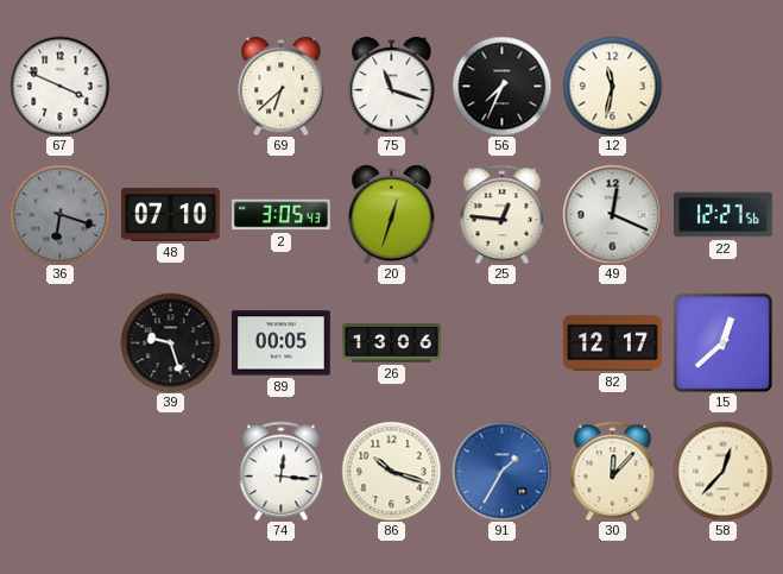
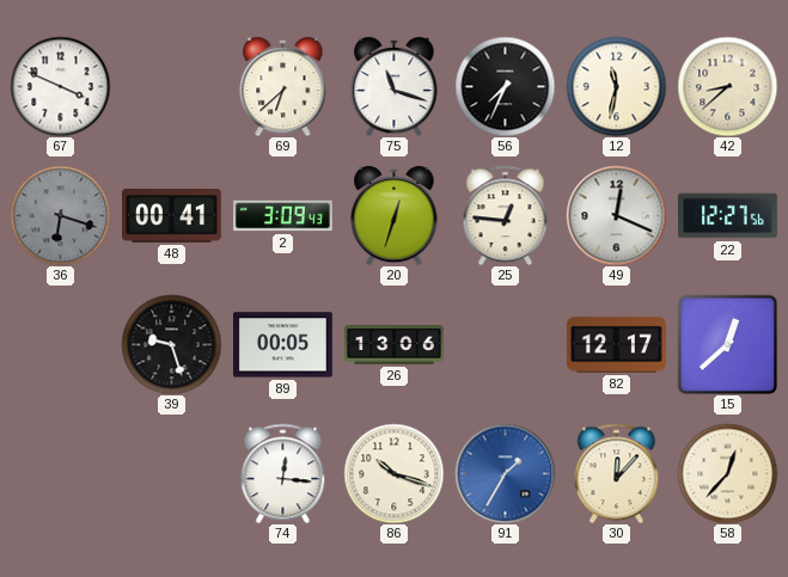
42: none -> 8:38
48: 07:10 -> 00:41
2: 3:05 -> 3:09
